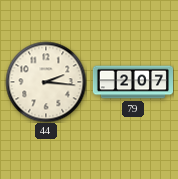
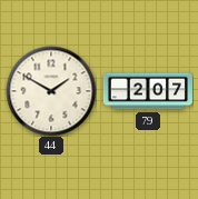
44: 2:16 -> 1:50
